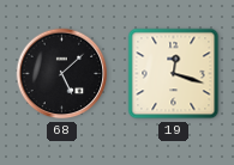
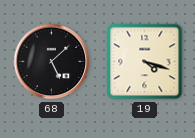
19: 12:18 -> 4:18
